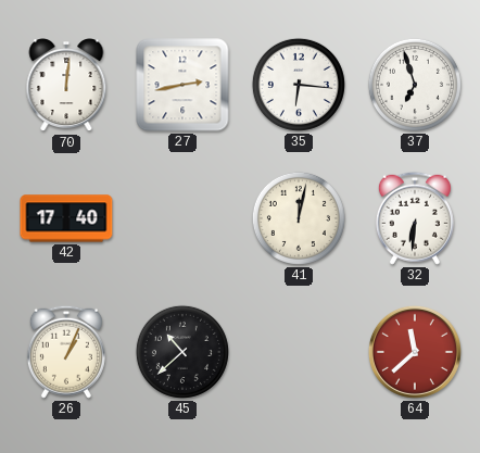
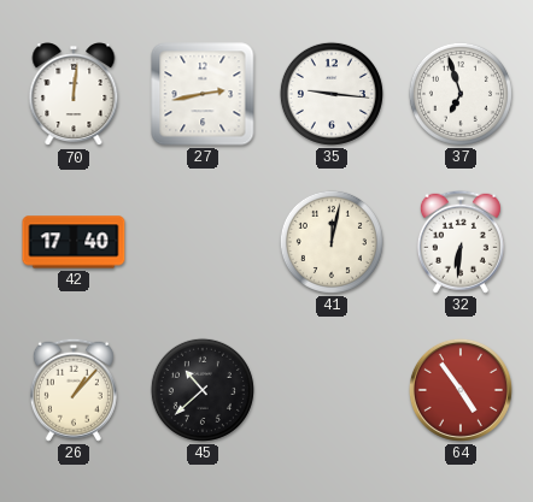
35: 6:16 -> 9:16
26: 1:04 -> 1:07
64: 11:38 -> 4:54
